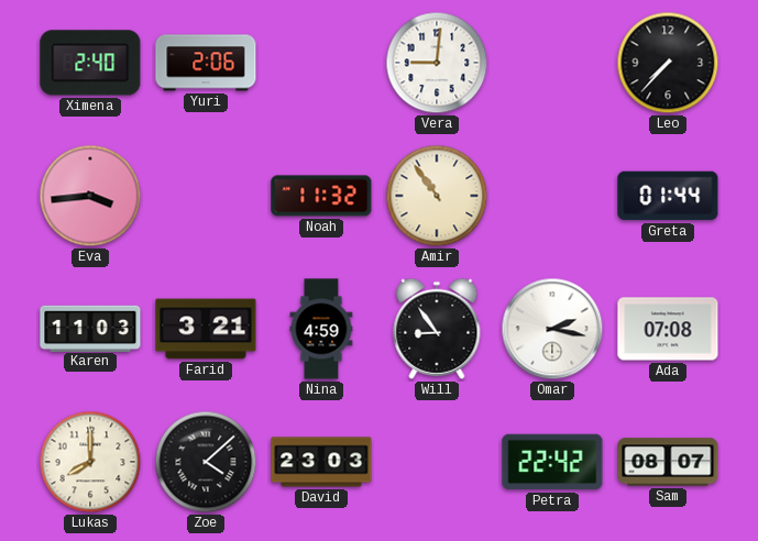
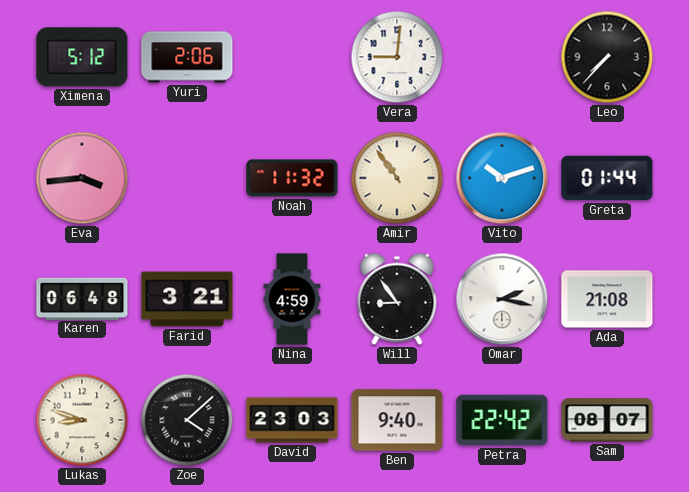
Ximena: 2:40 -> 5:12
Vito: none -> 10:12
Karen: 11:03 -> 06:48
Ada: 07:08 -> 21:08
Lukas: 8:00 -> 8:48
Ben: none -> 9:40
